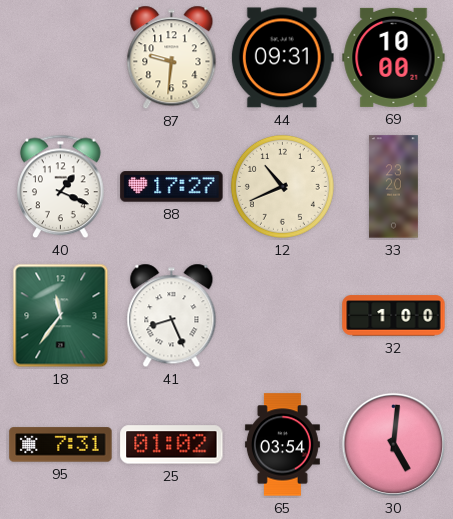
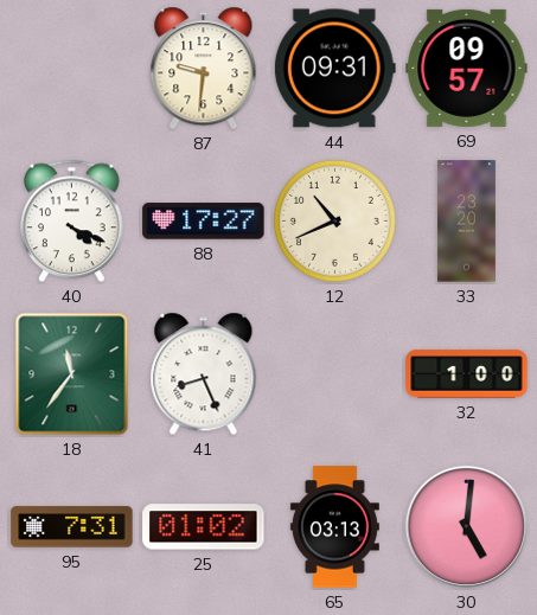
69: 10:00 -> 09:57
40: 1:19 -> 4:19
65: 03:54 -> 03:13
